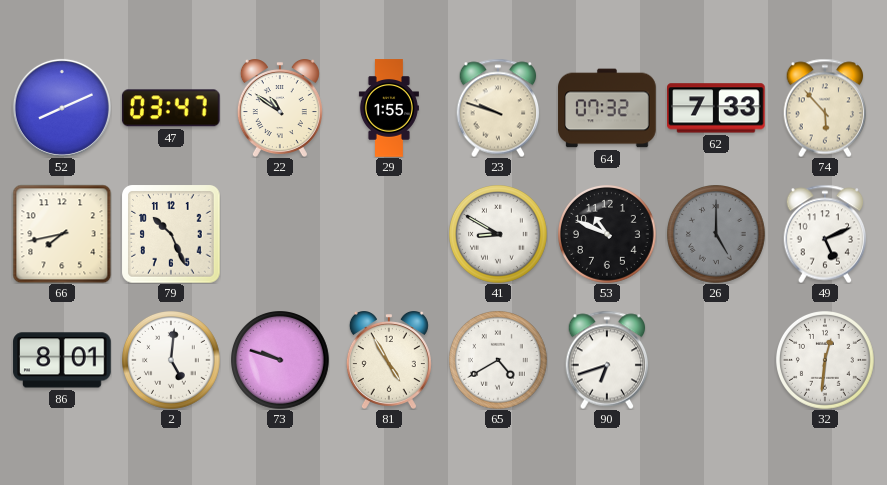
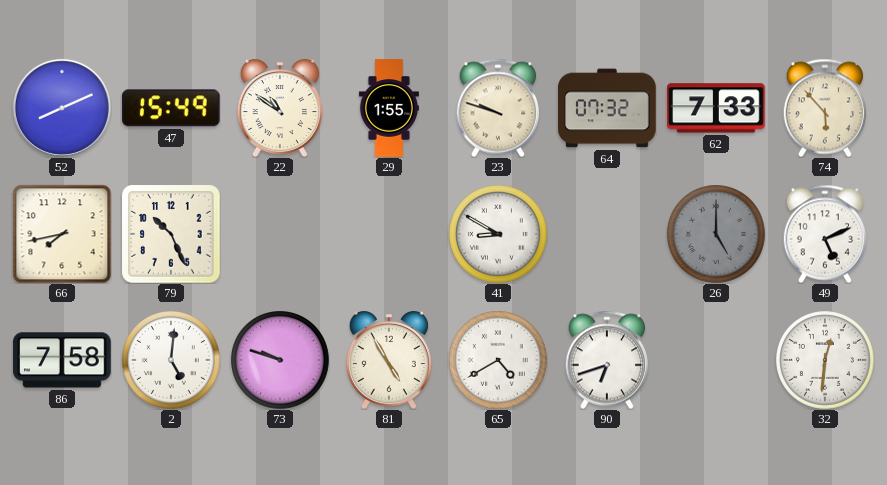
47: 03:47 -> 15:49
53: 10:49 -> none
86: 8:01 -> 7:58
